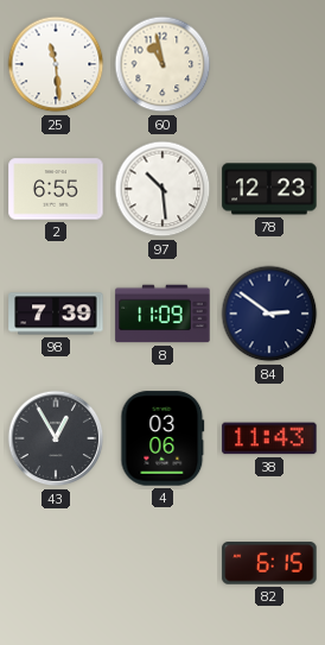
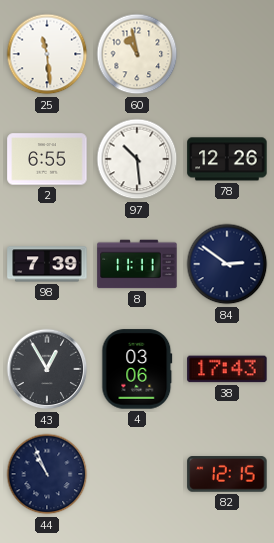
78: 12:23 -> 12:26
8: 11:09 -> 11:11
38: 11:43 -> 17:43
44: none -> 10:56
82: 6:15 -> 12:15
